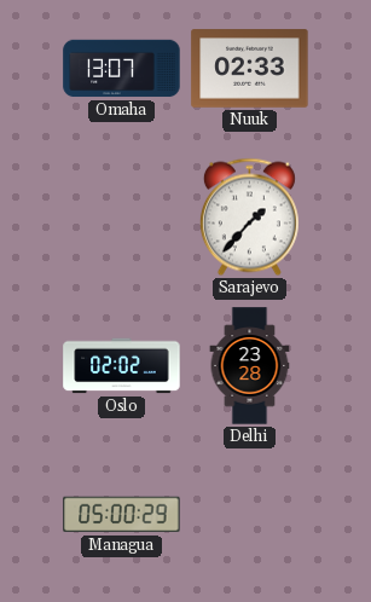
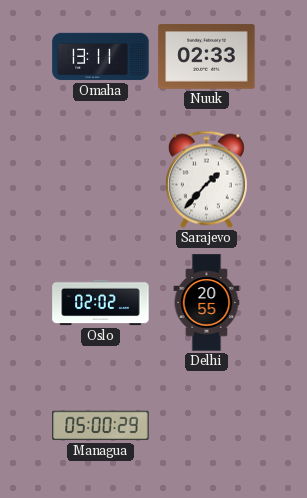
Omaha: 13:07 -> 13:11
Delhi: 23:28 -> 20:55
